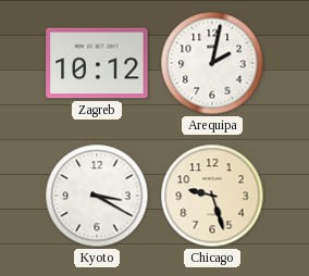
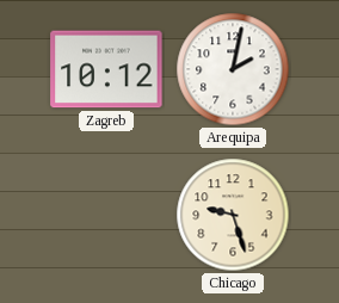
Kyoto: 3:20 -> none
